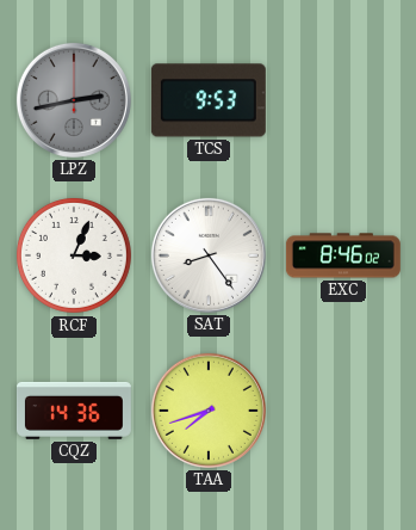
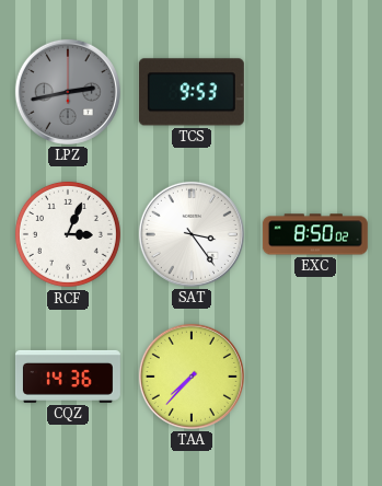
SAT: 8:24 -> 3:24
EXC: 8:46 -> 8:50
TAA: 7:42 -> 7:37
